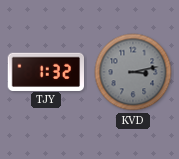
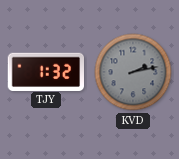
KVD: 3:13 -> 2:13
